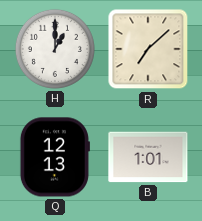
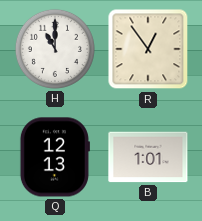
H: 1:00 -> 11:00
R: 7:08 -> 12:54
